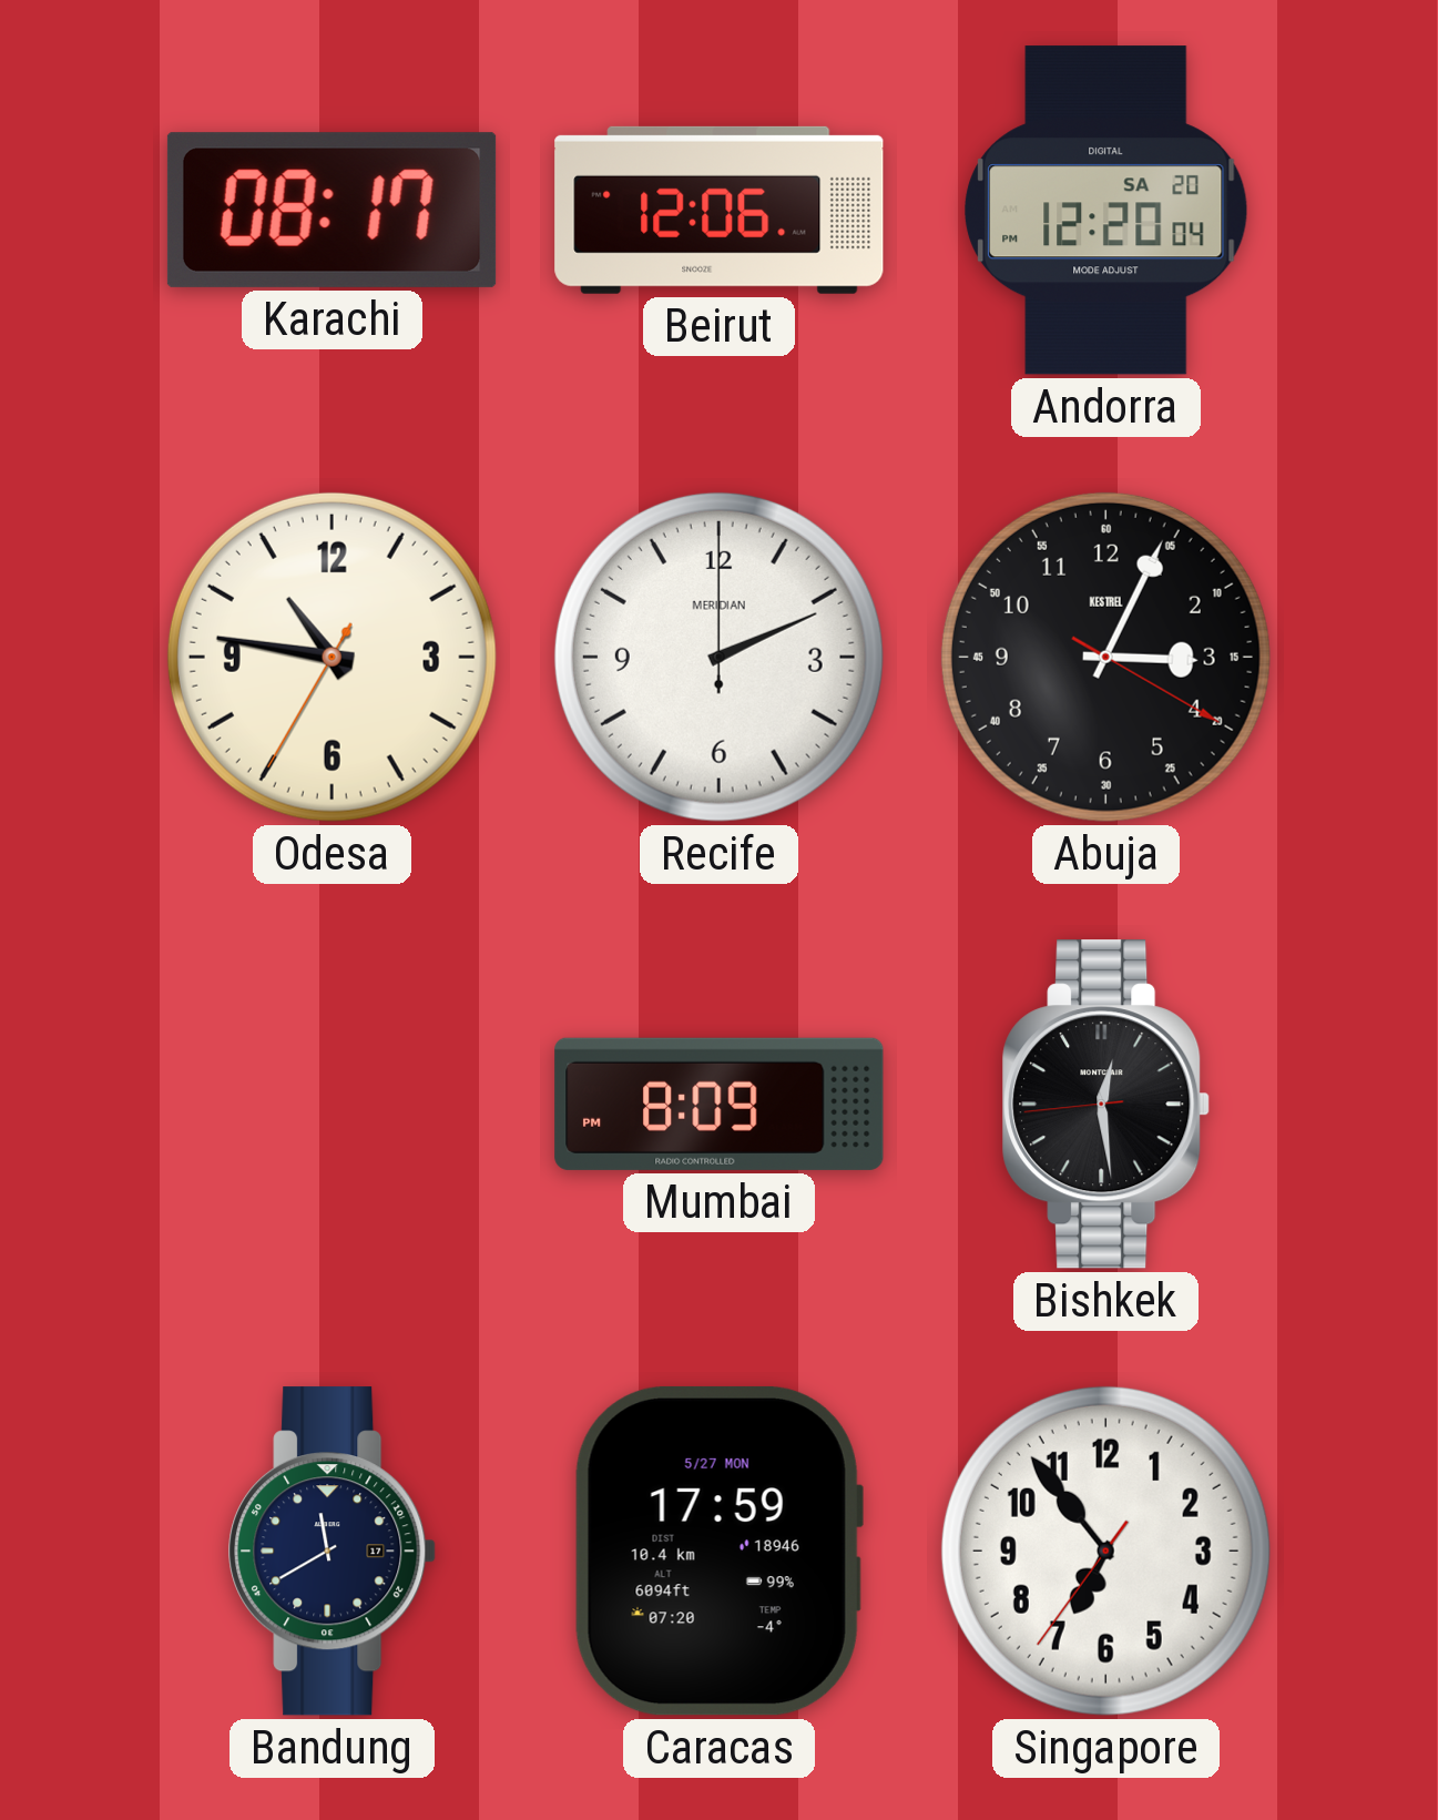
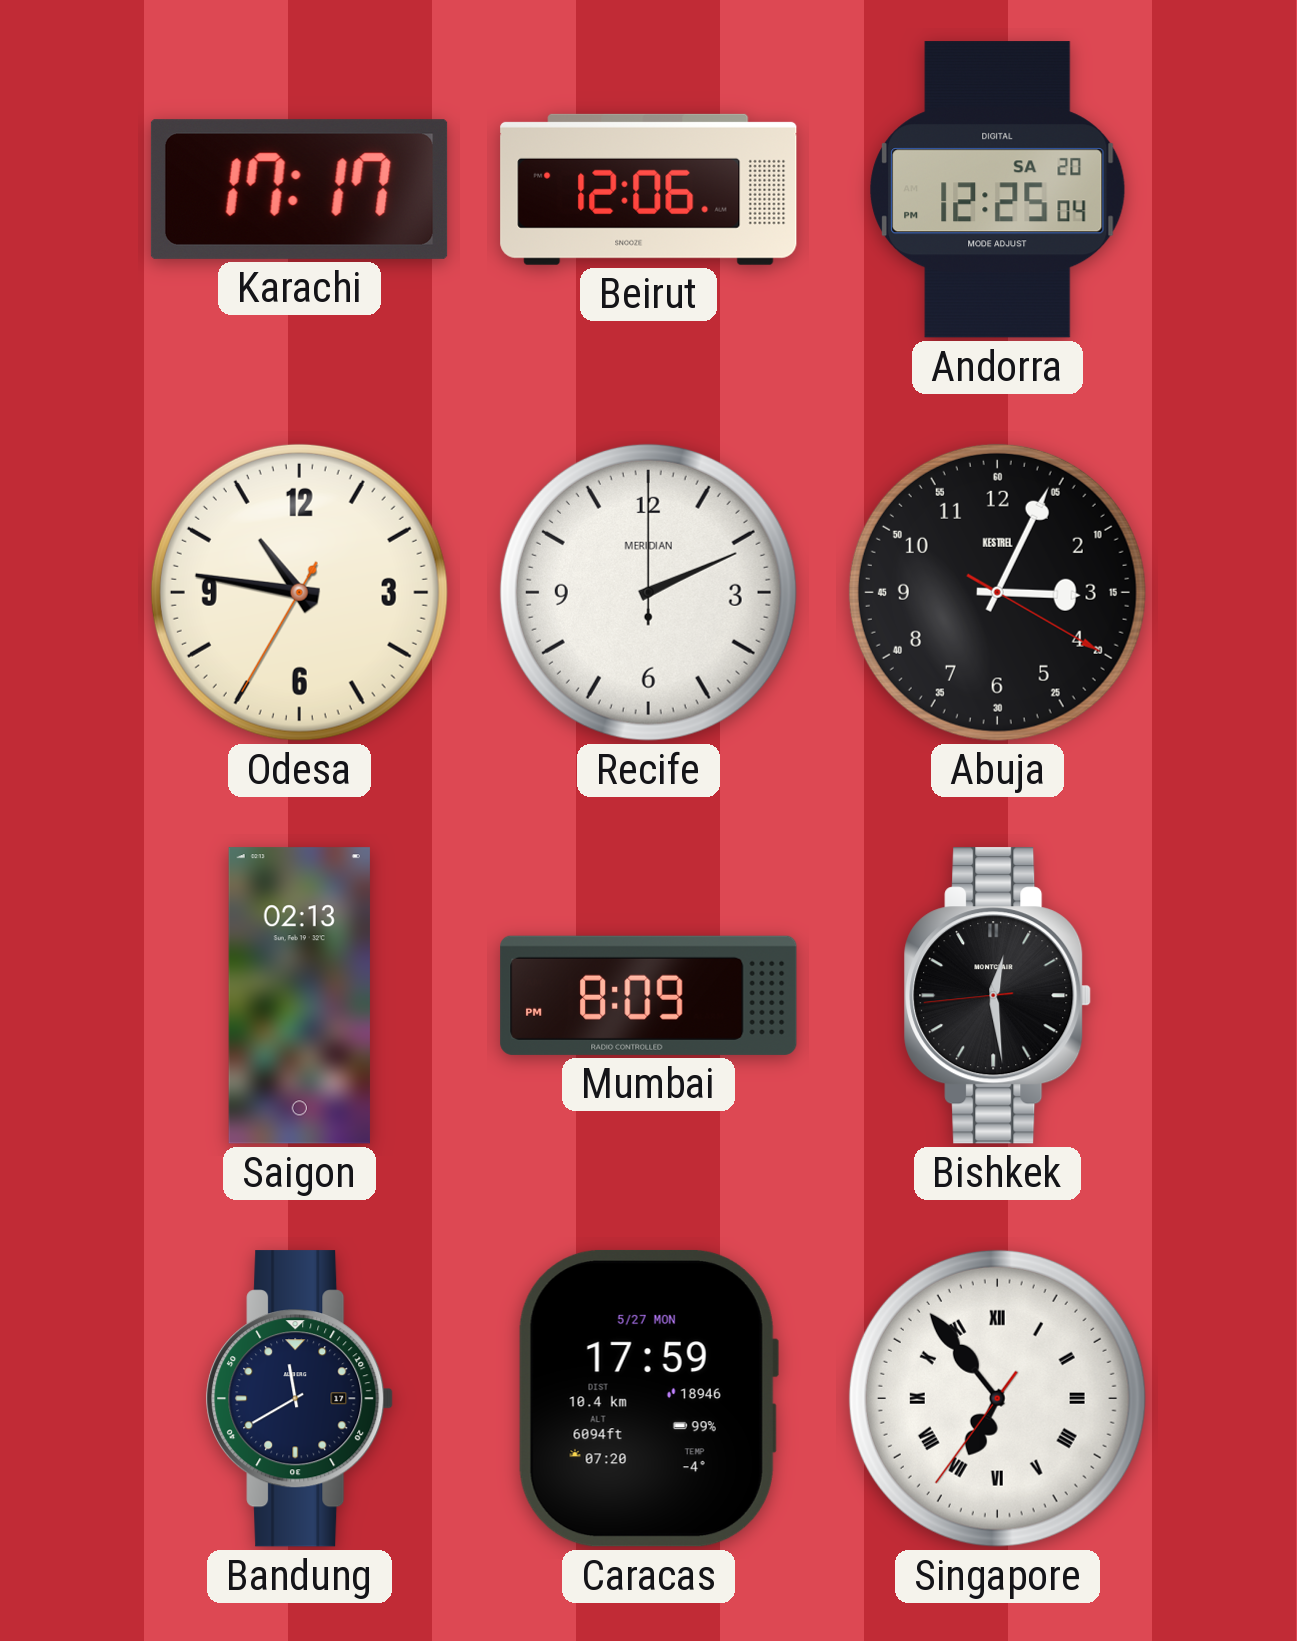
Karachi: 08:17 -> 17:17
Andorra: 12:20 -> 12:25
Saigon: none -> 02:13
Singapore numerals: Arabic -> Roman
